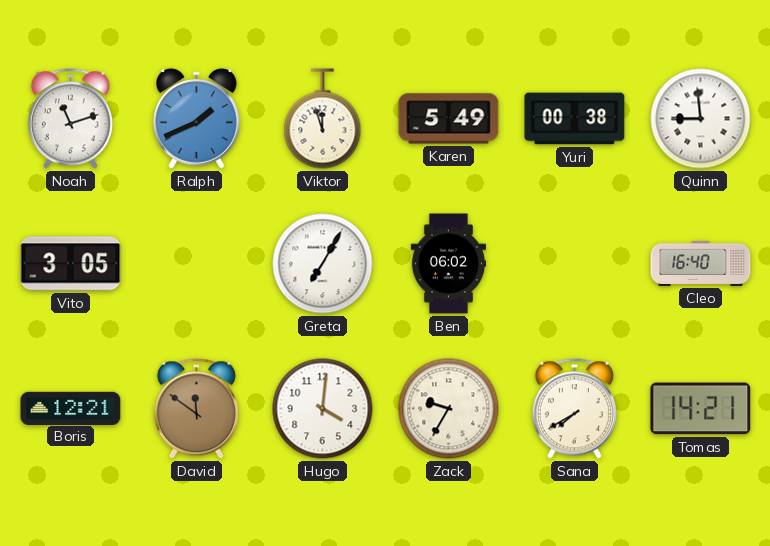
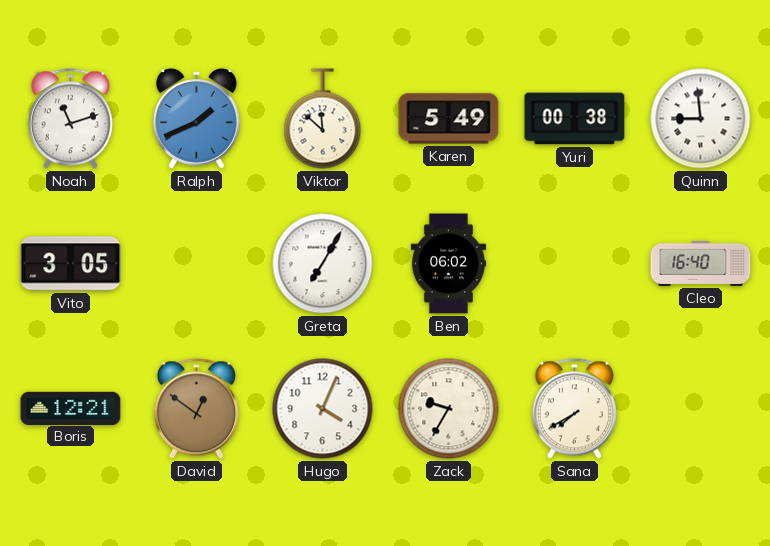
Viktor: 11:57 -> 11:52
David: 11:51 -> 12:51
Hugo: 4:01 -> 4:04
Tomas: 14:21 -> none
